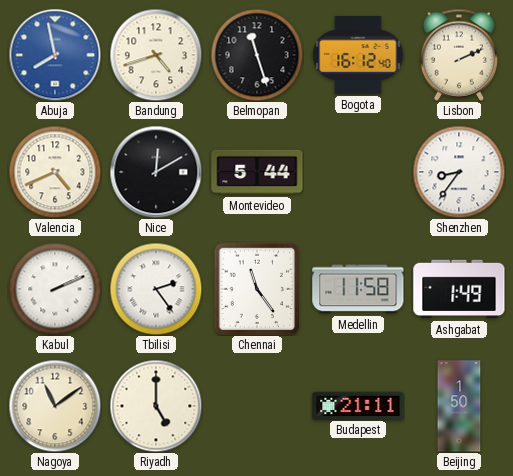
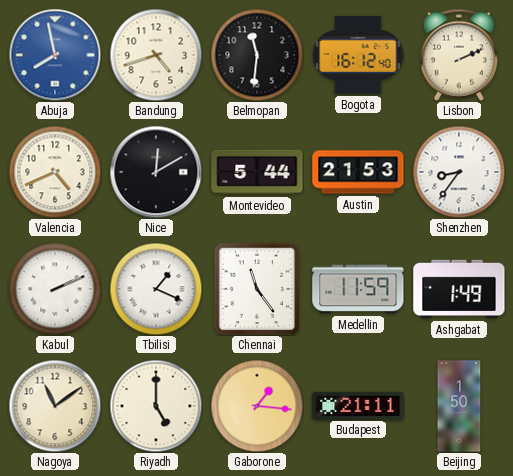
Belmopan: 11:27 -> 11:31
Austin: none -> 21:53
Tbilisi: 2:24 -> 1:19
Medellin: 11:58 -> 11:59
Gaborone: none -> 1:16
